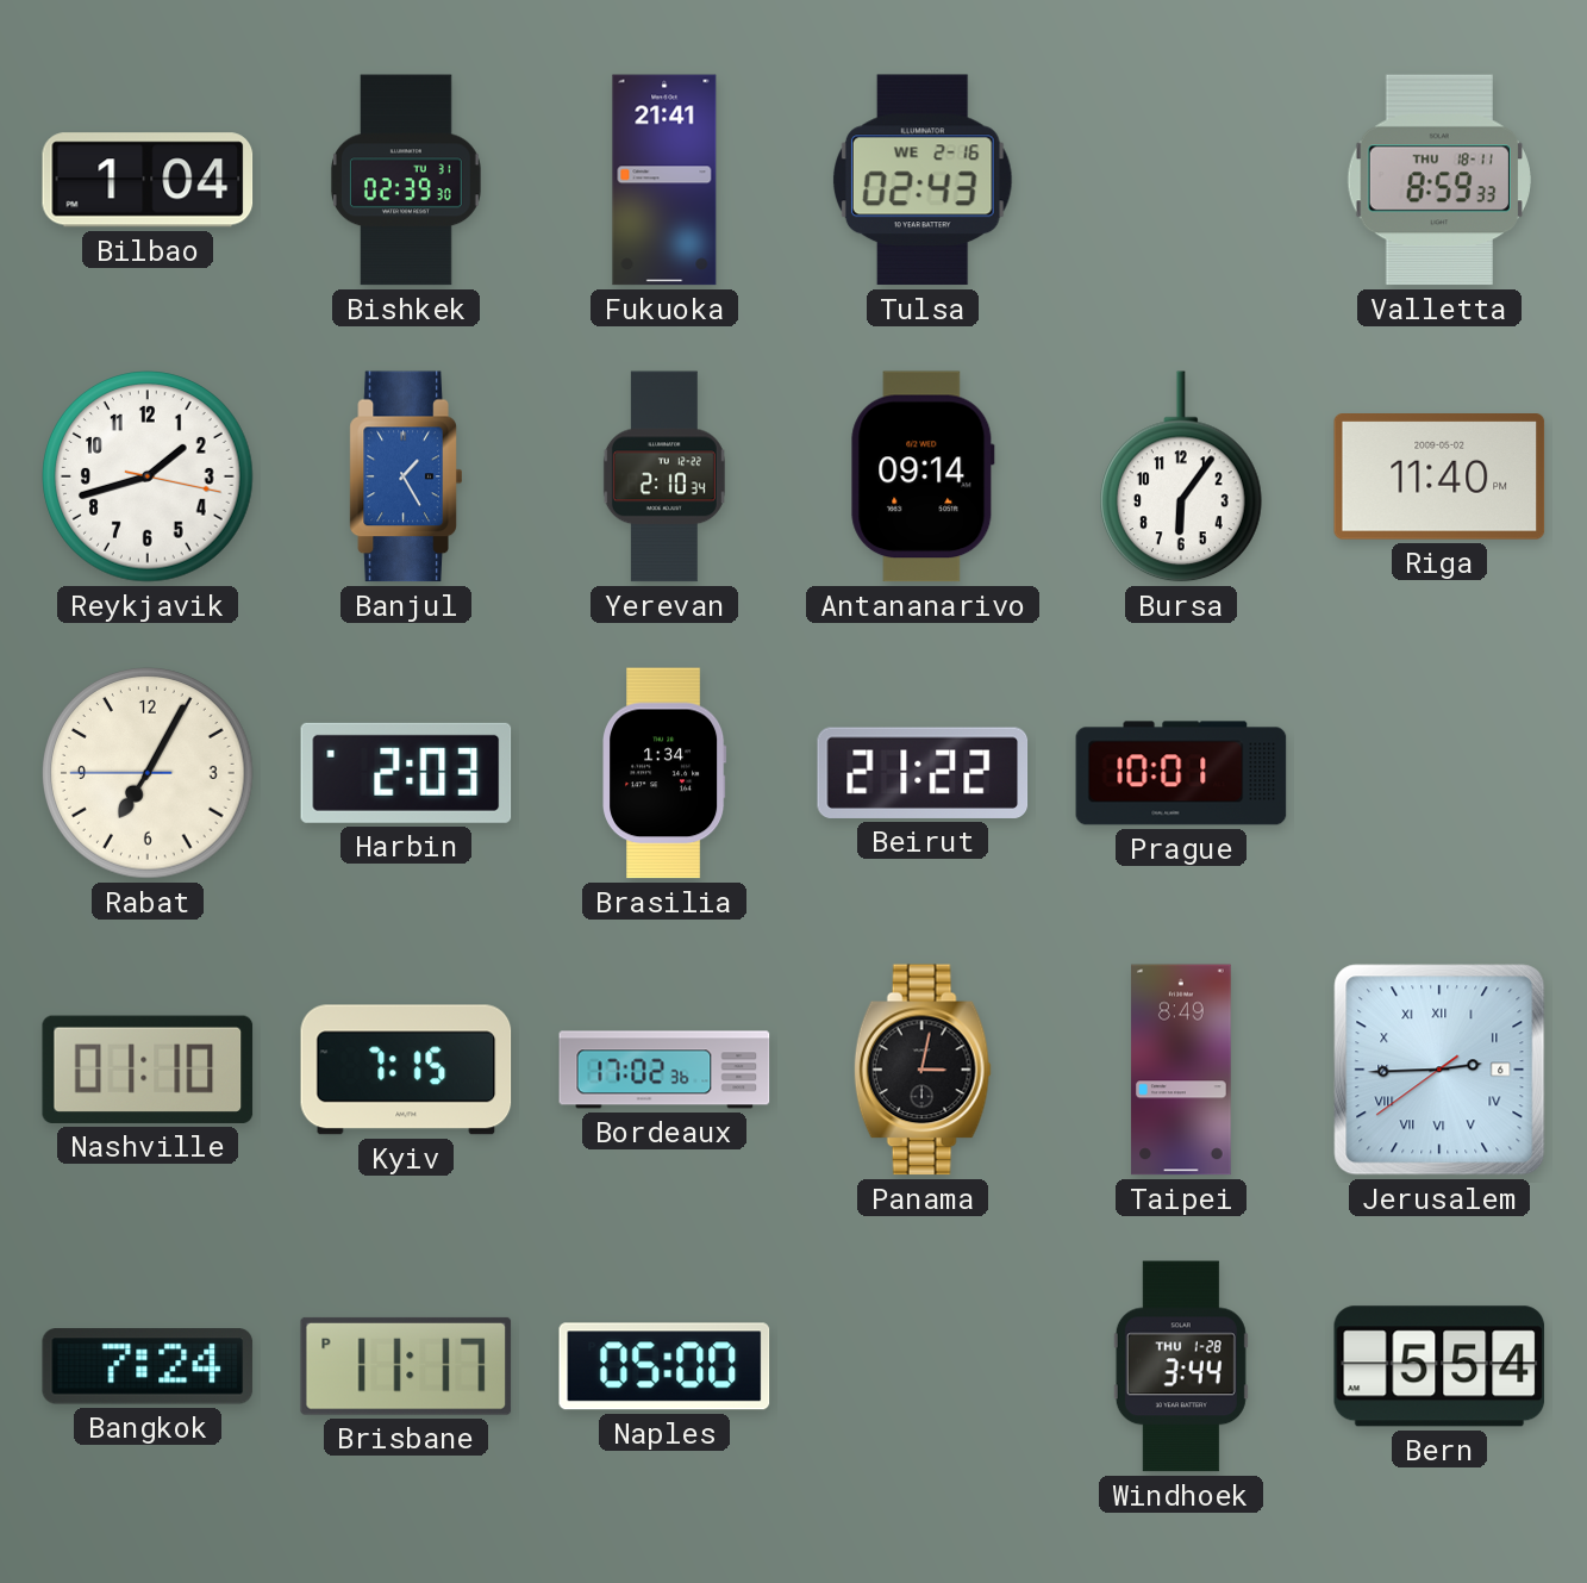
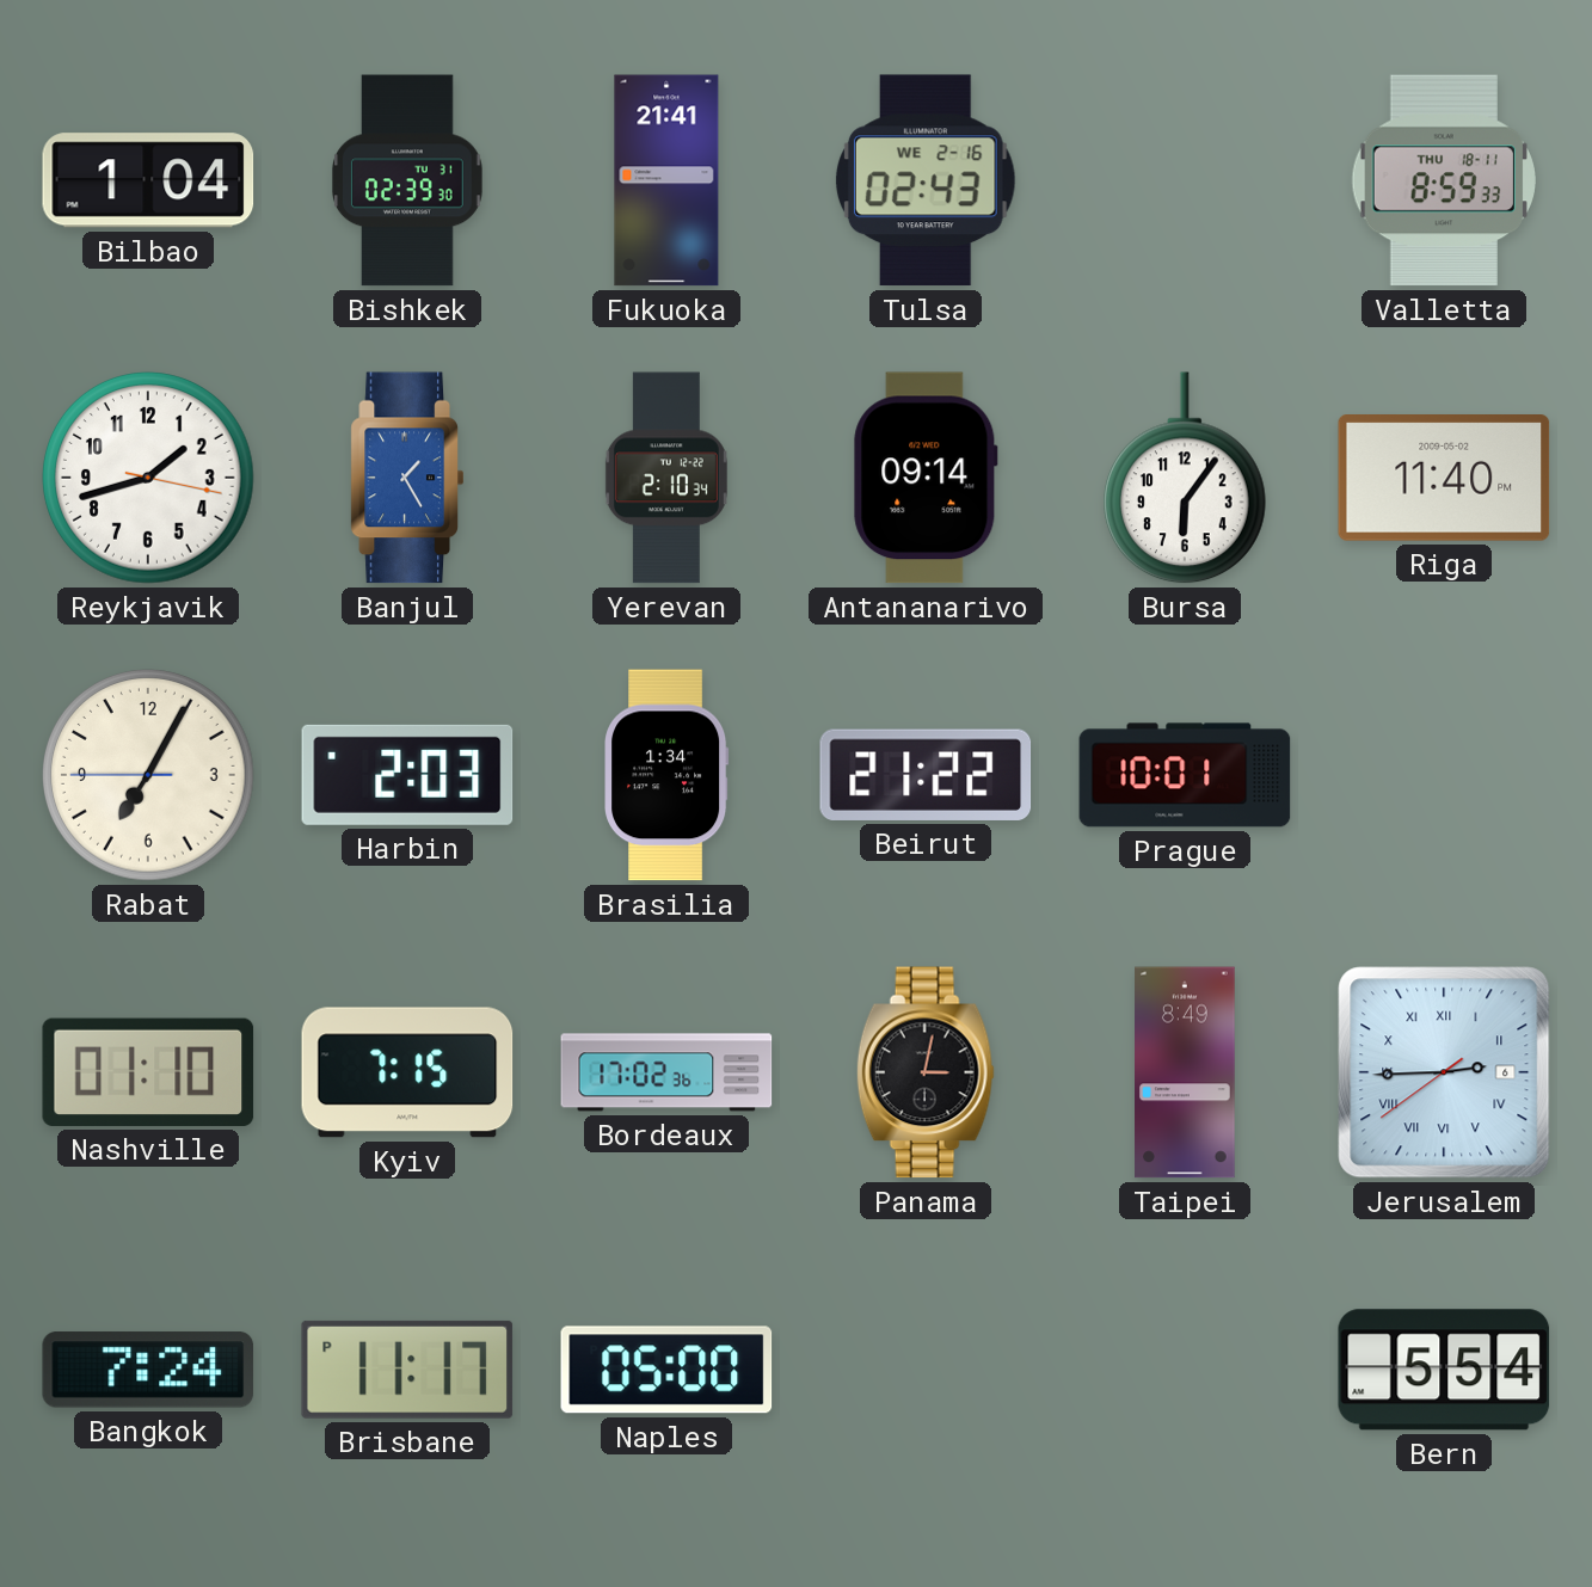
Windhoek: 3:44 -> none
